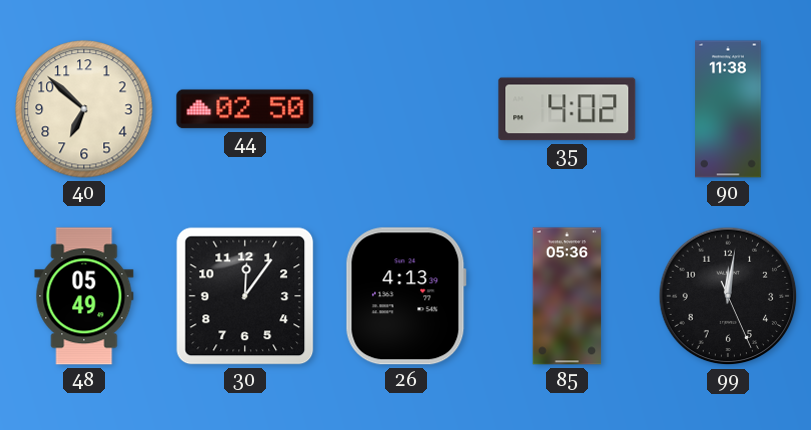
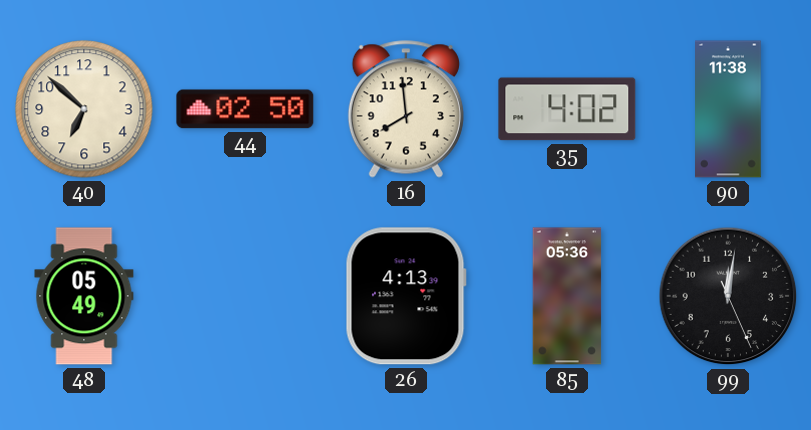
16: none -> 7:59
30: 12:06 -> none
